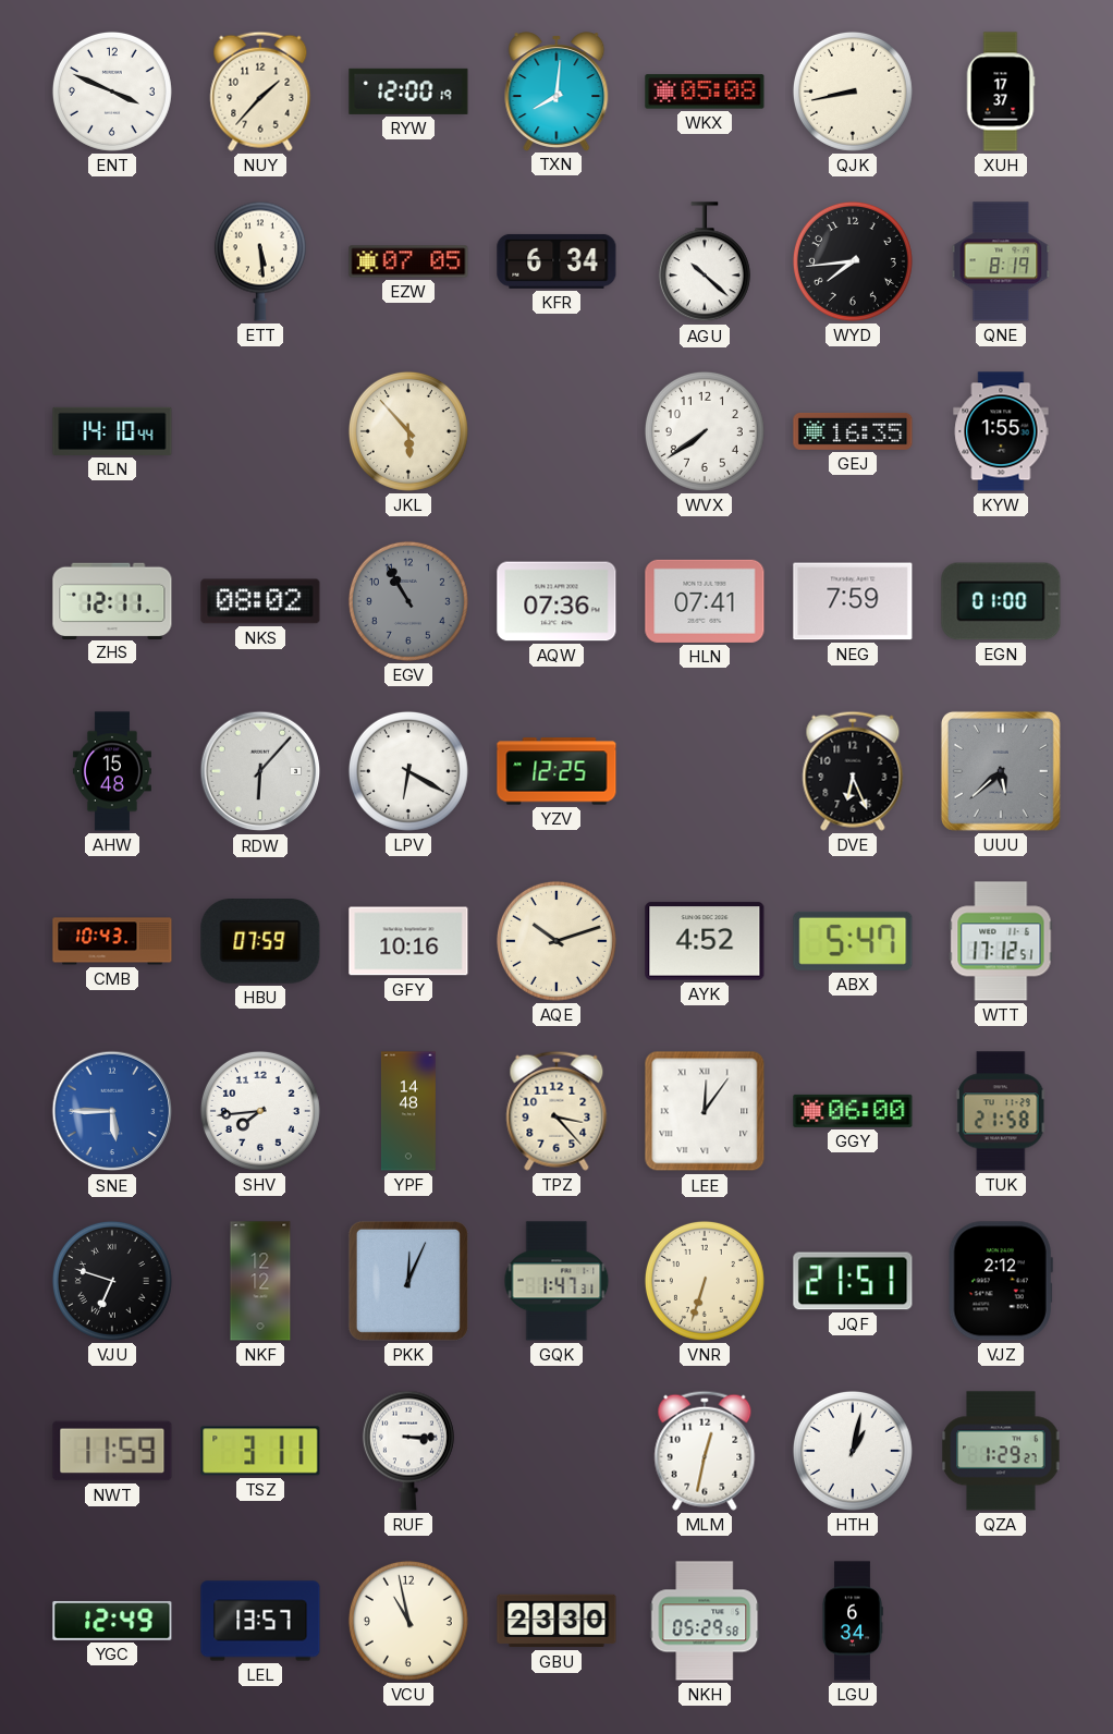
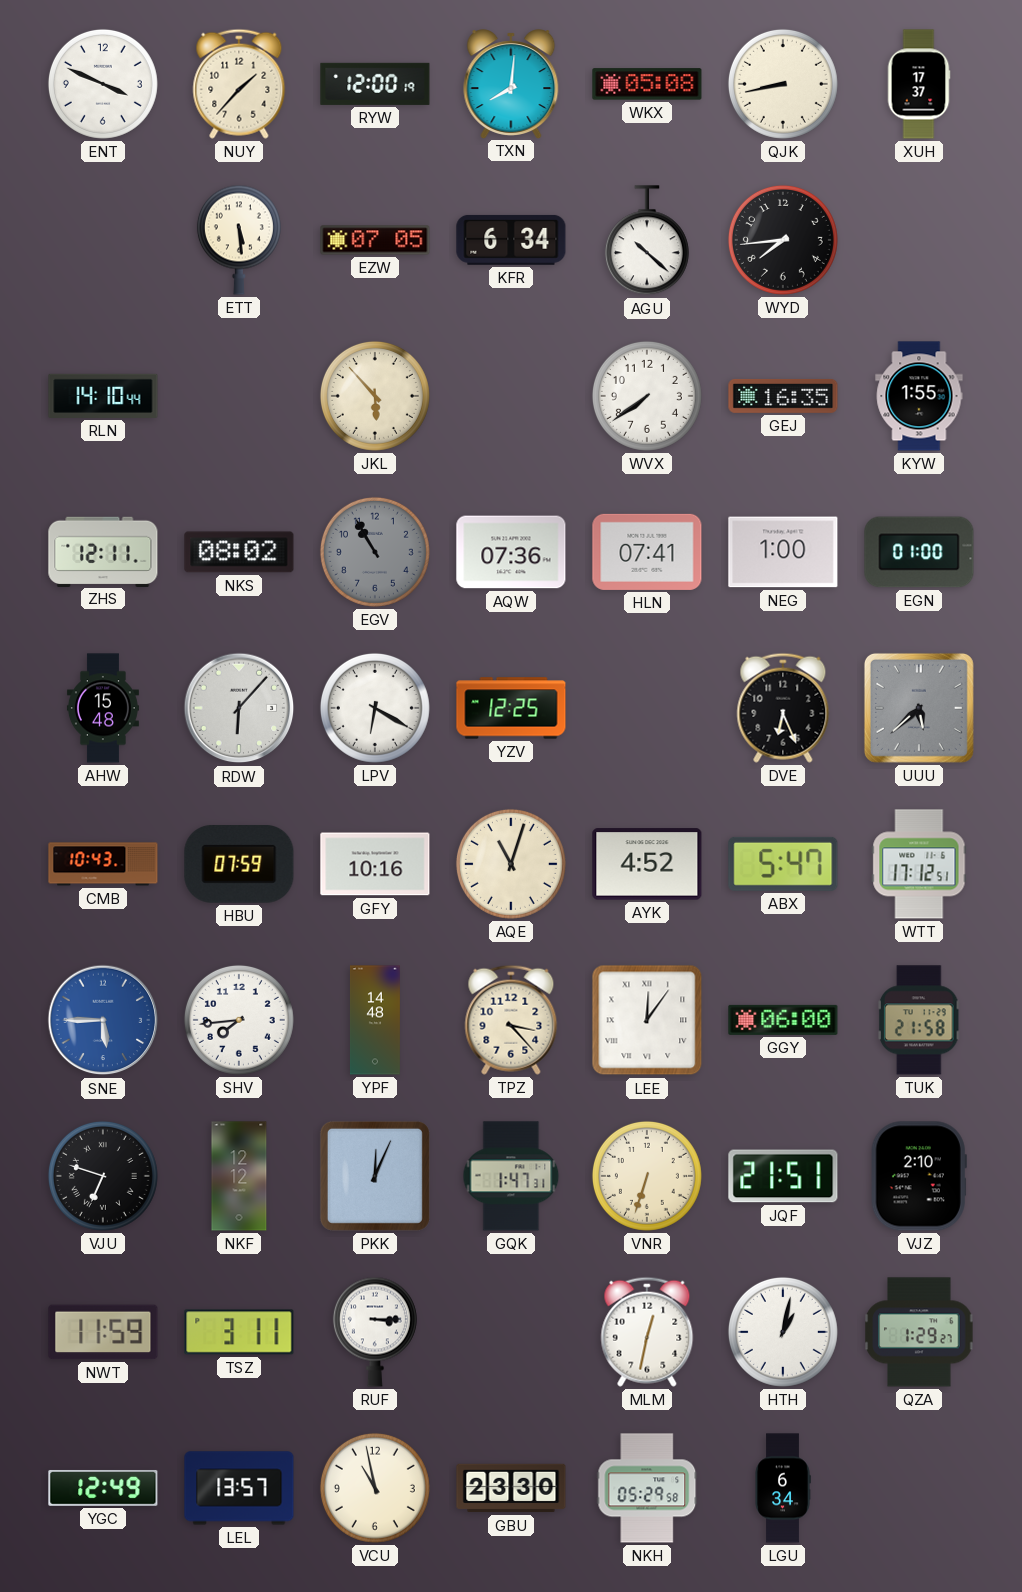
QNE: 8:19 -> none
NEG: 7:59 -> 1:00
AQE: 10:12 -> 11:03
VJZ: 2:12 -> 2:10
